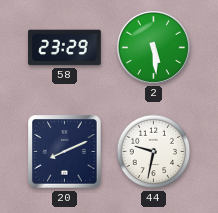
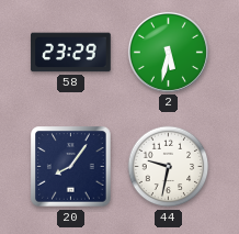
2: 5:29 -> 5:32
20: 8:11 -> 8:06
